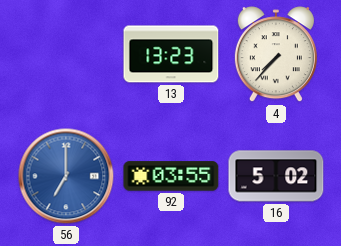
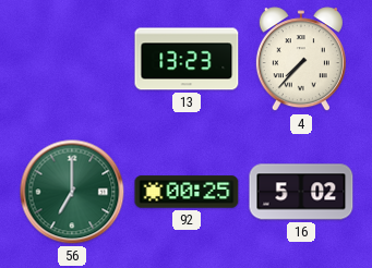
56 dial: blue -> green
92: 03:55 -> 00:25
